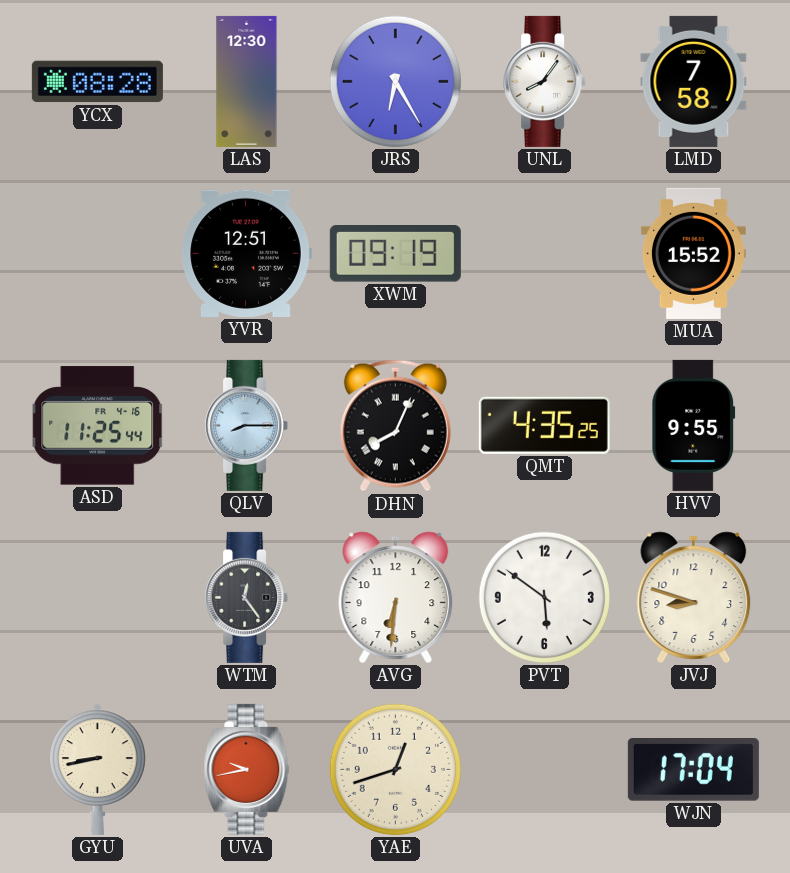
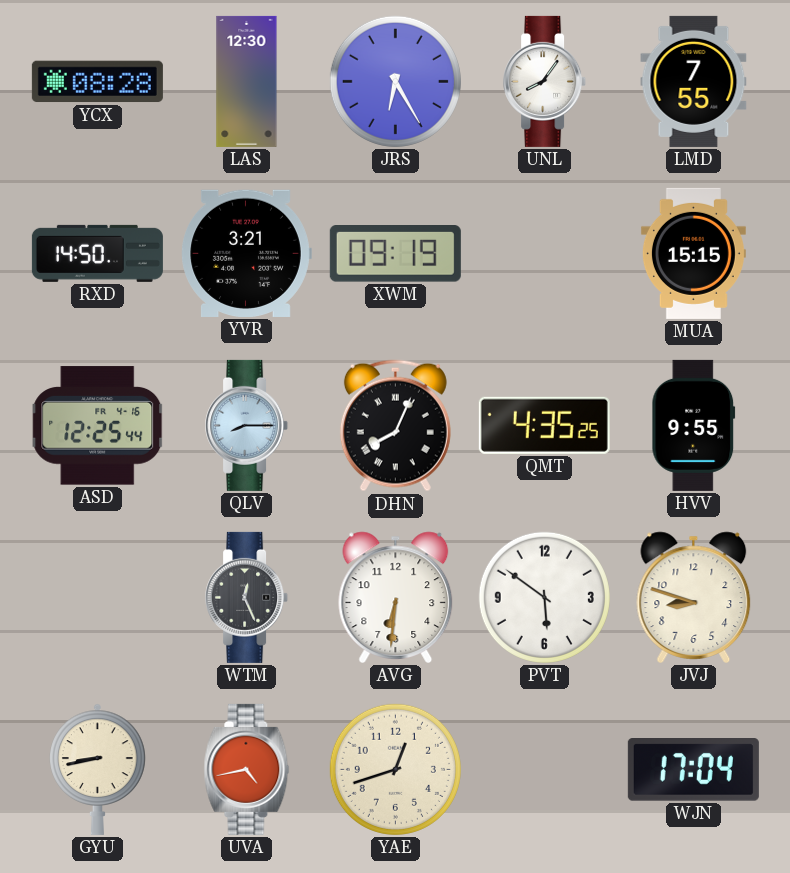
LMD: 7:58 -> 7:55
RXD: none -> 14:50
YVR: 12:51 -> 3:21
MUA: 15:52 -> 15:15
ASD: 11:25 -> 12:25
WTM: 12:24 -> 12:26
UVA: 9:43 -> 4:43
